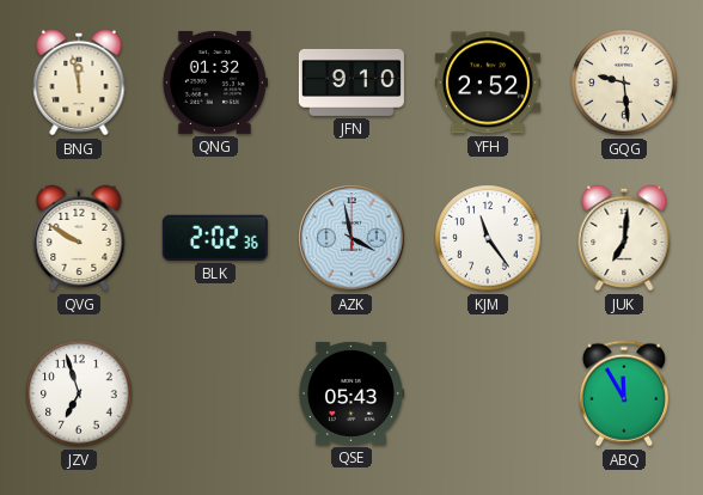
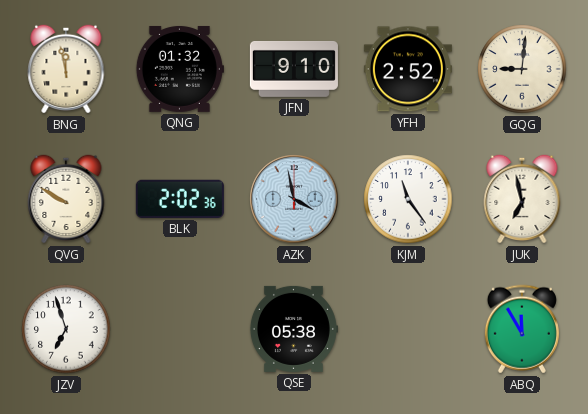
GQG: 9:29 -> 9:01
JUK: 7:01 -> 6:58
QSE: 05:43 -> 05:38
